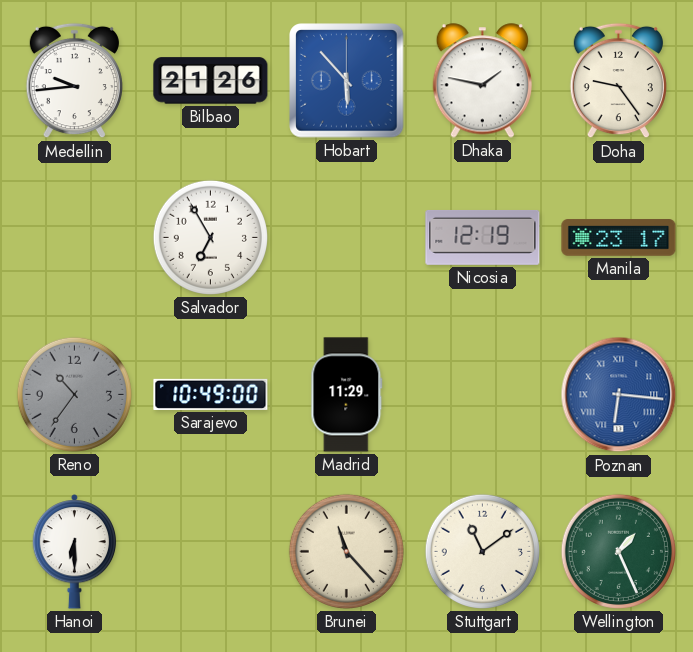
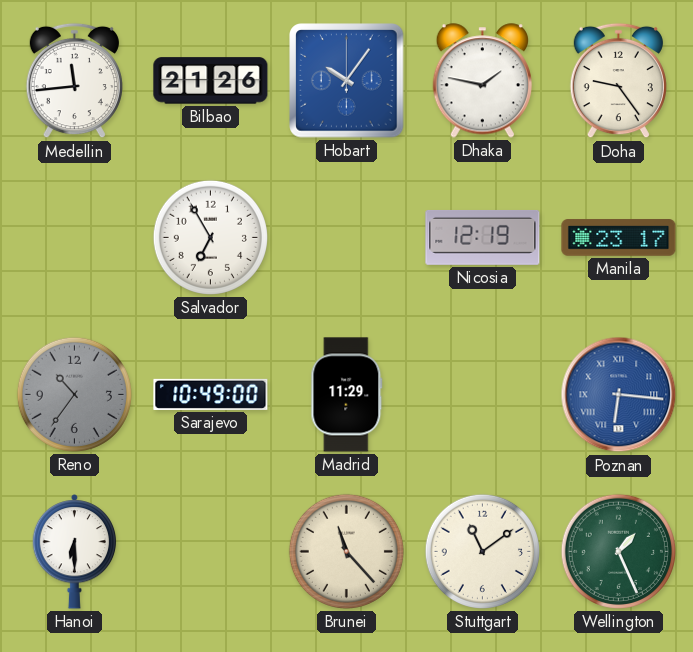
Medellin: 9:44 -> 11:44
Hobart: 5:53 -> 10:06
